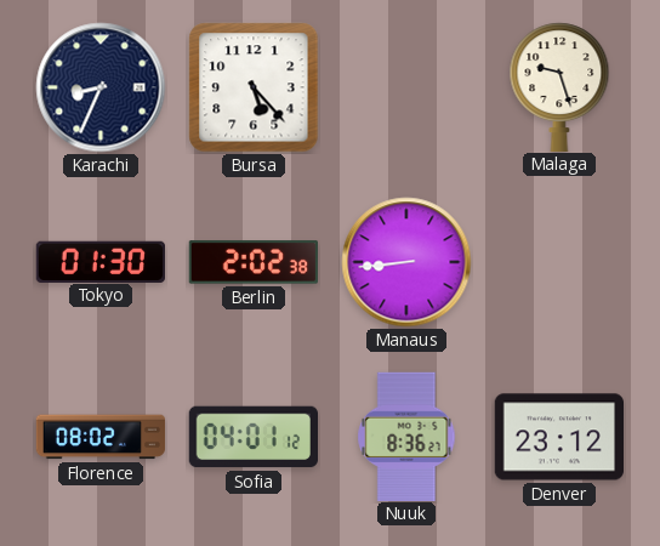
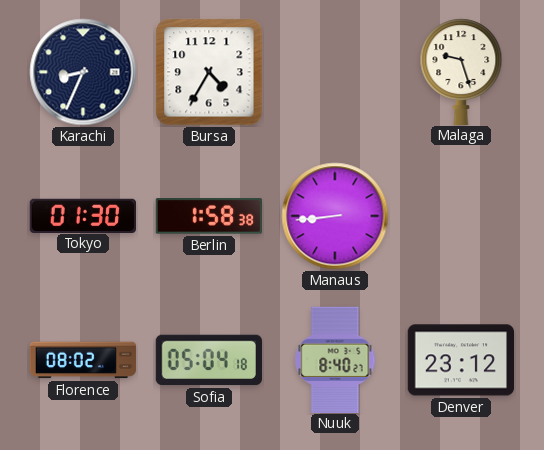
Bursa: 5:23 -> 4:35
Berlin: 2:02 -> 1:58
Sofia: 04:01 -> 05:04
Nuuk: 8:36 -> 8:40
